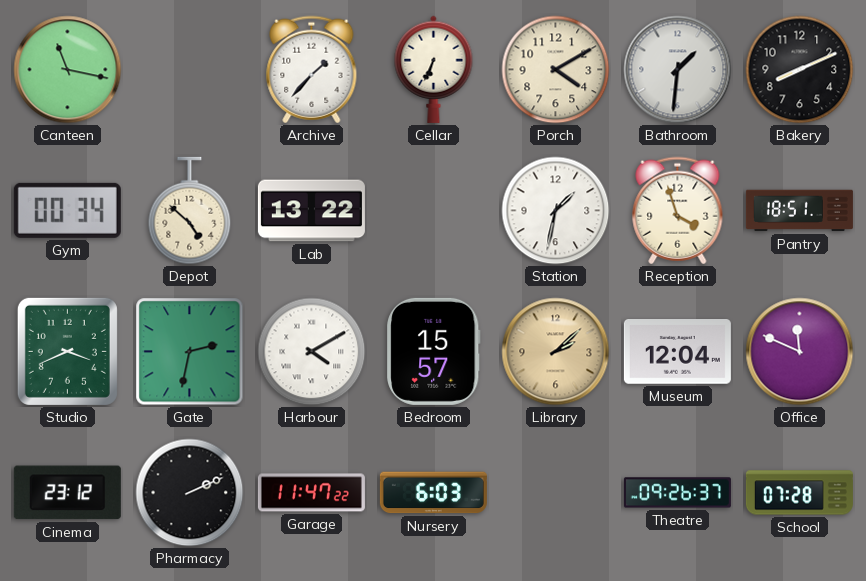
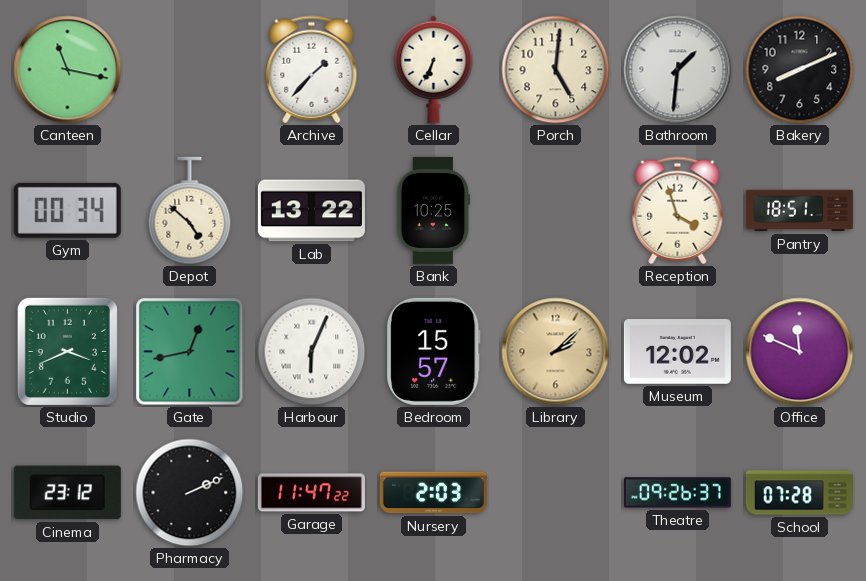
Porch: 4:10 -> 5:01
Bank: none -> 10:25
Station: 1:32 -> none
Gate: 2:32 -> 12:43
Harbour: 4:10 -> 6:04
Museum: 12:04 -> 12:02
Nursery: 6:03 -> 2:03
